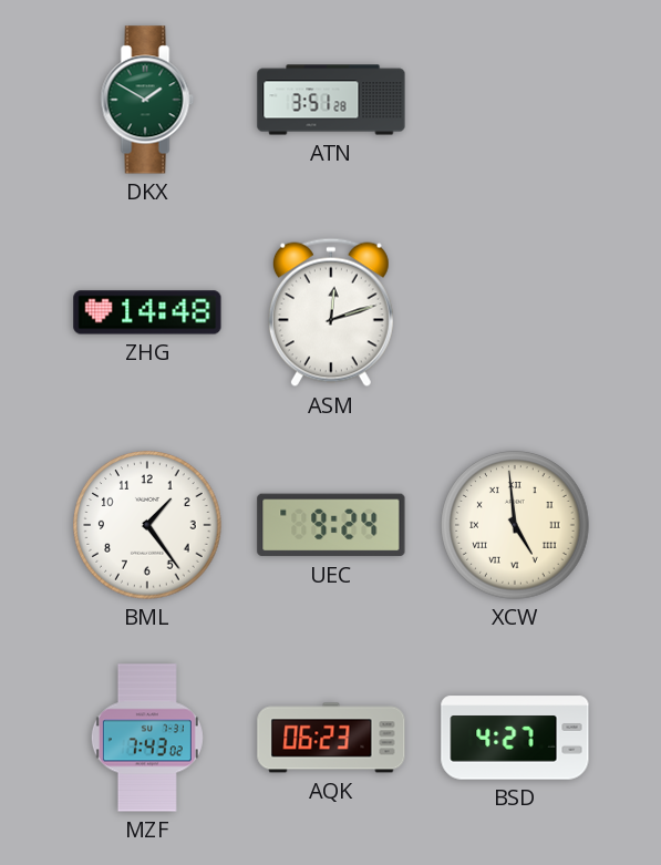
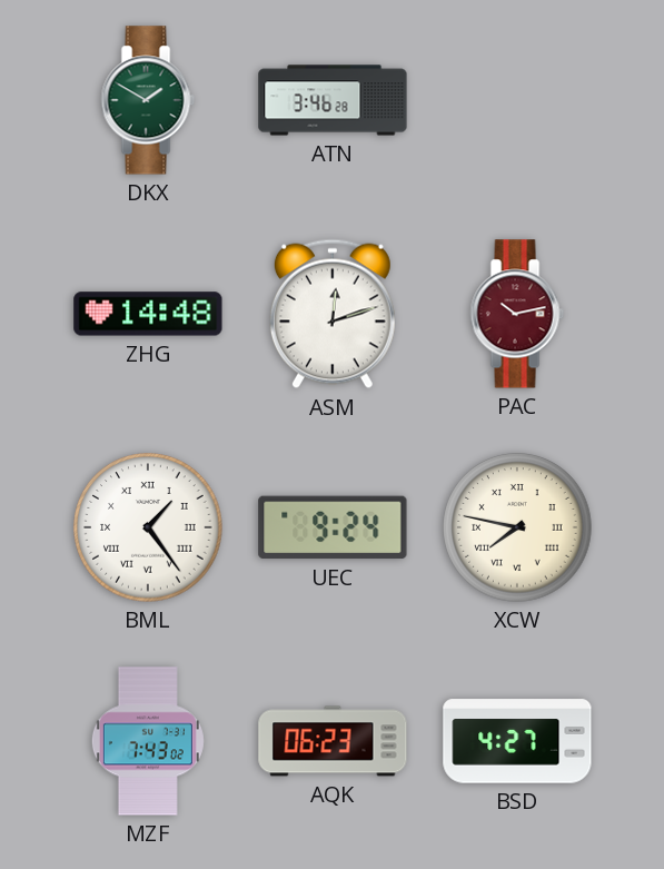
ATN: 3:51 -> 3:46
PAC: none -> 10:13
BML numerals: Arabic -> Roman
XCW: 4:59 -> 7:47
